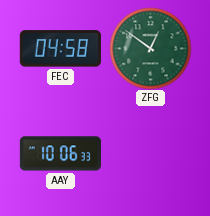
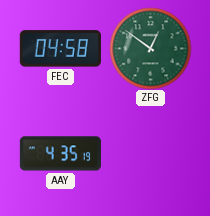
AAY: 10:06 -> 4:35
